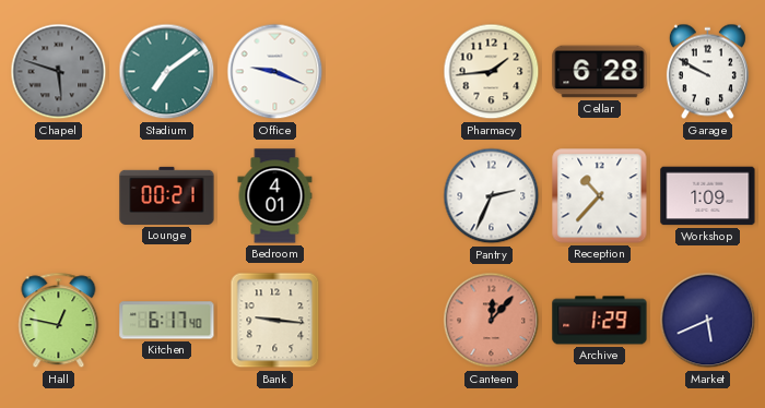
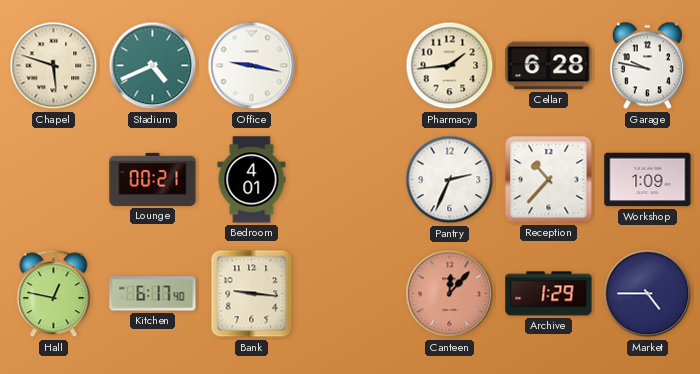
Chapel dial: grey -> cream
Stadium: 7:09 -> 4:41
Office: 9:19 -> 9:17
Garage: 9:50 -> 9:47
Market: 5:41 -> 4:45
